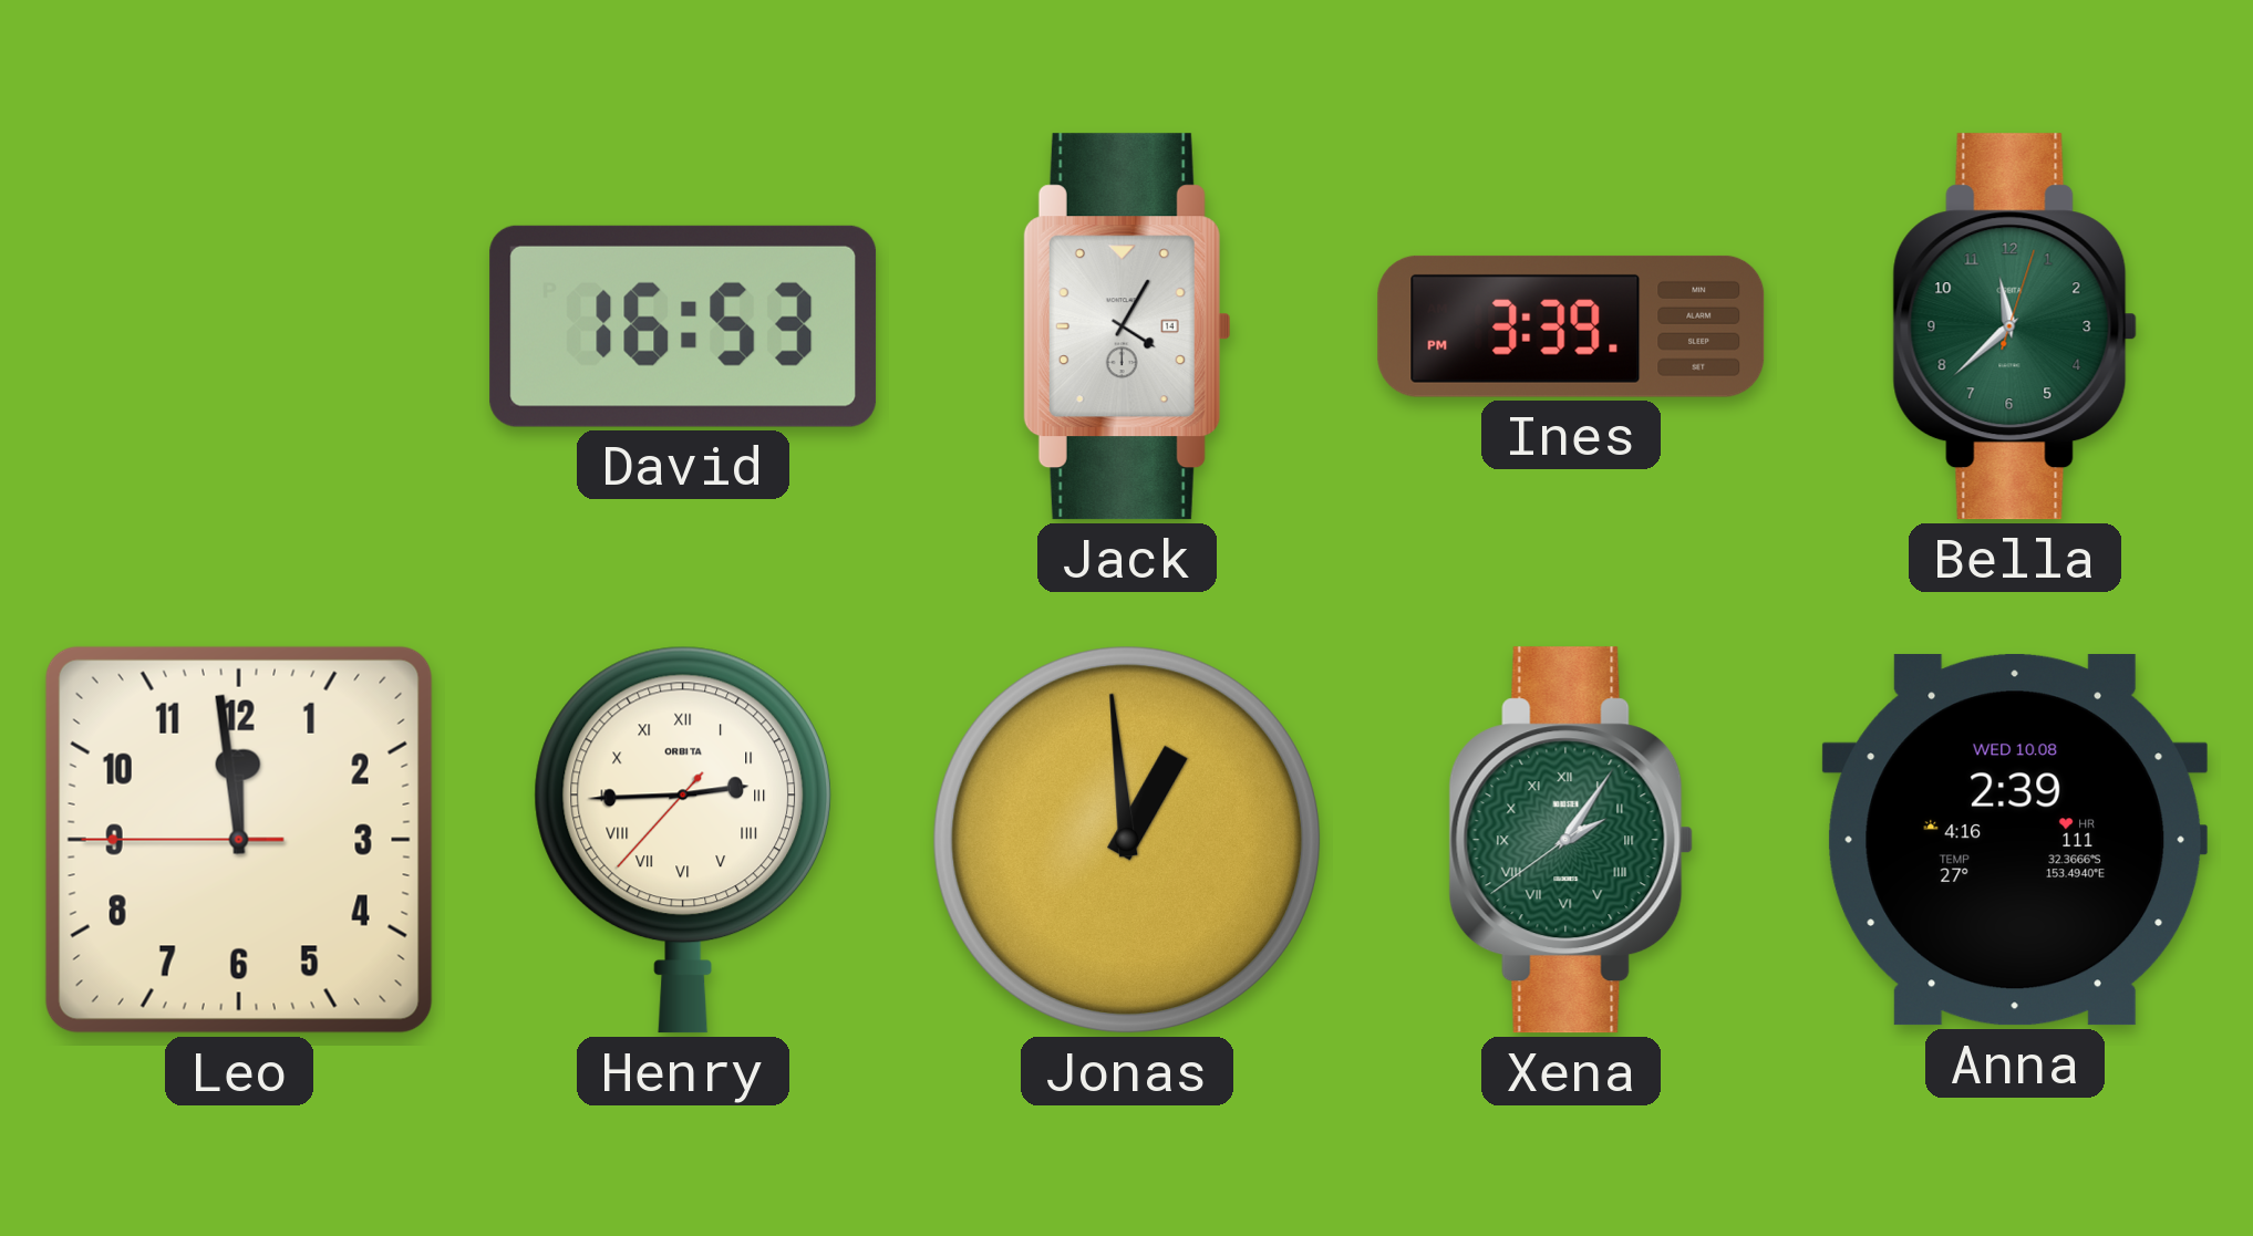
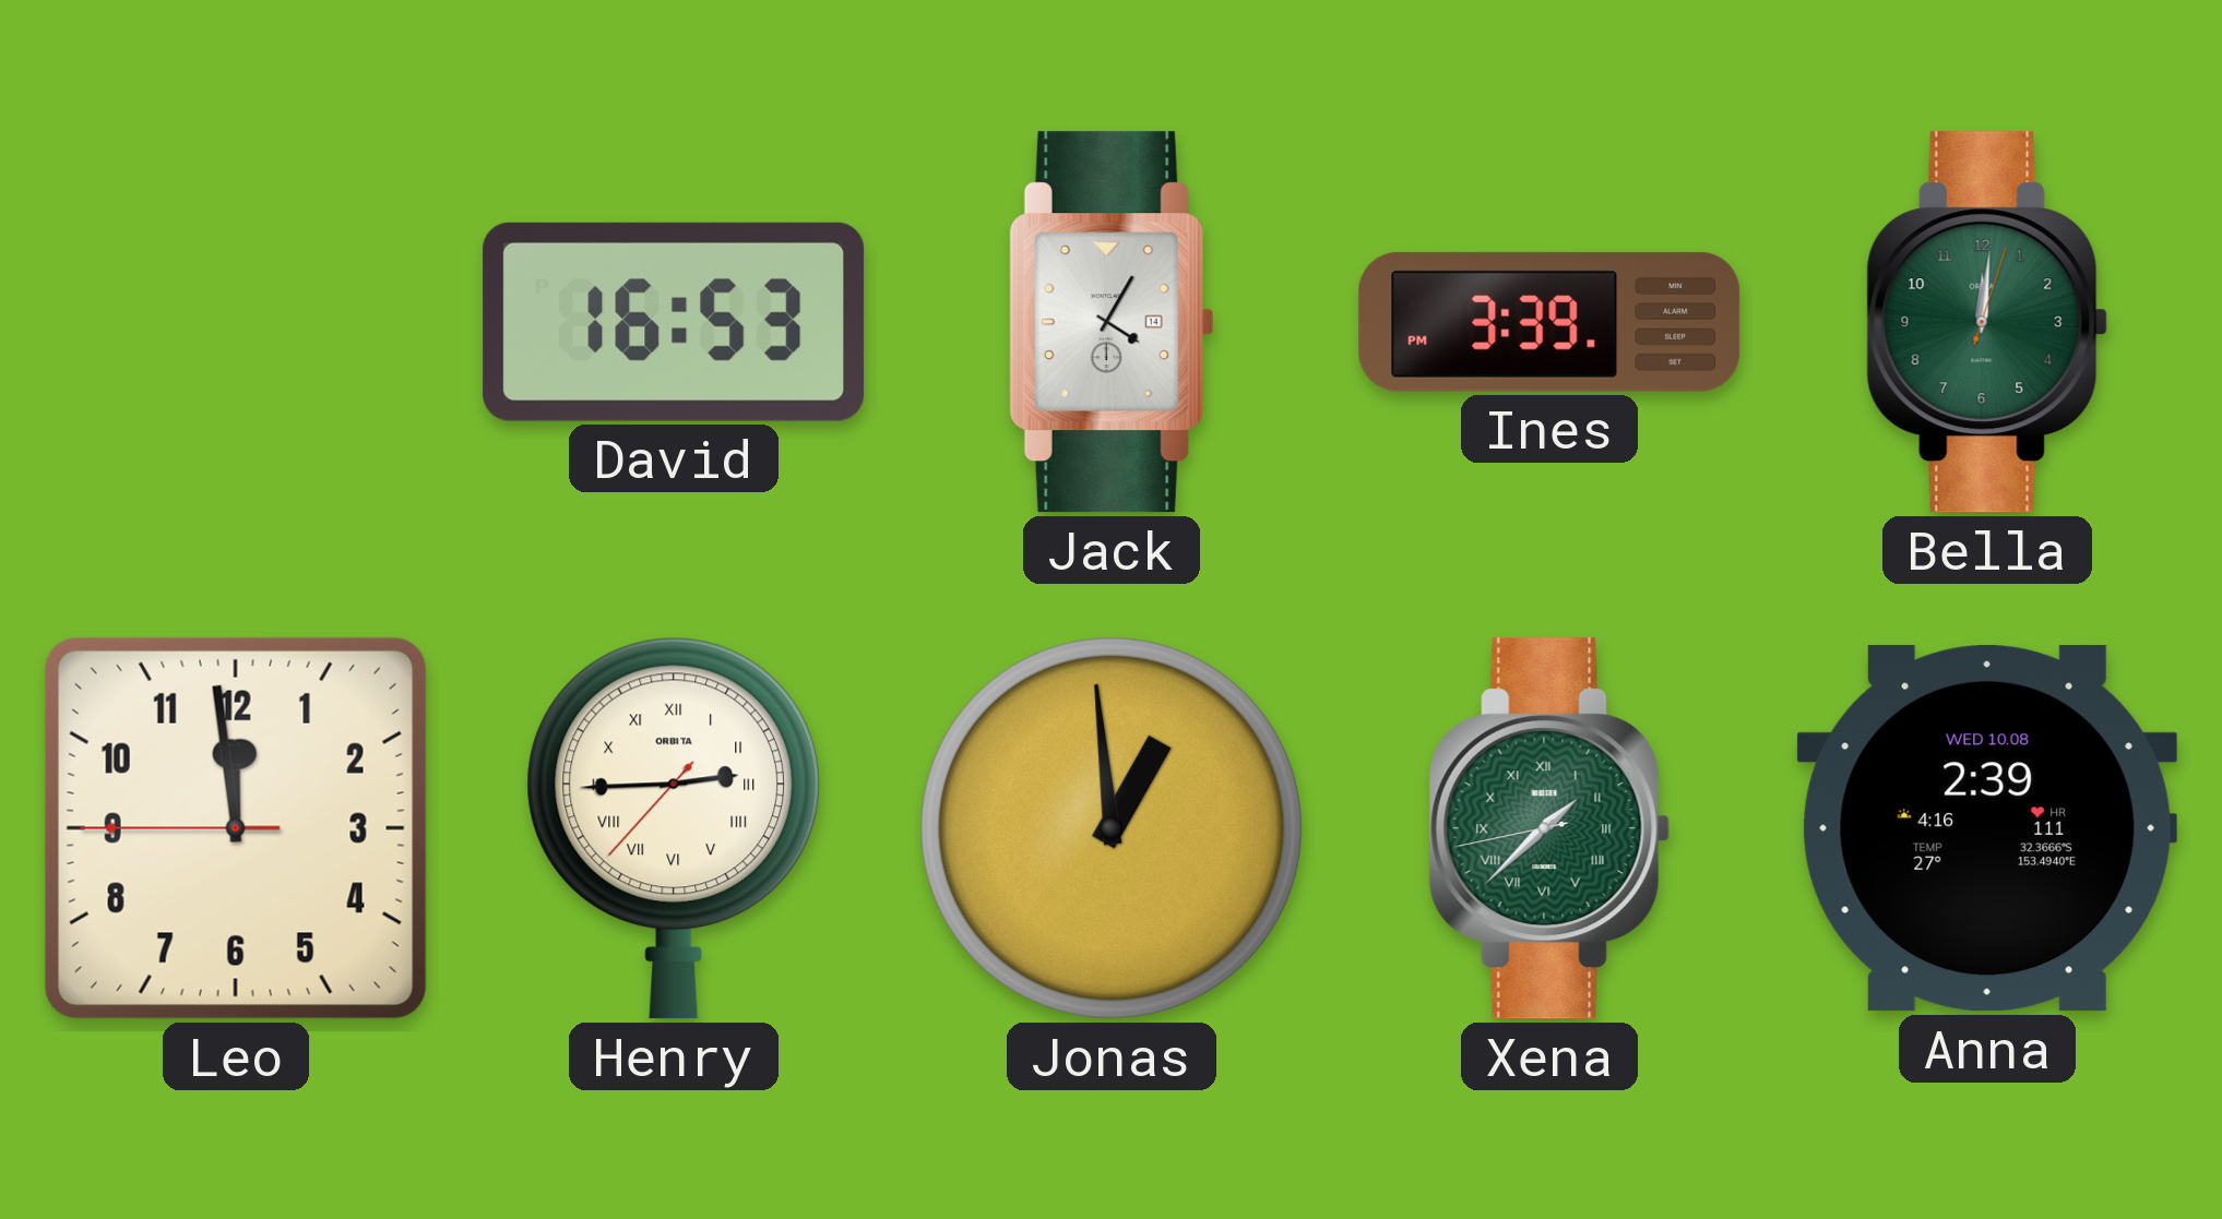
Bella: 11:38 -> 12:01
Xena: 2:05 -> 1:37
